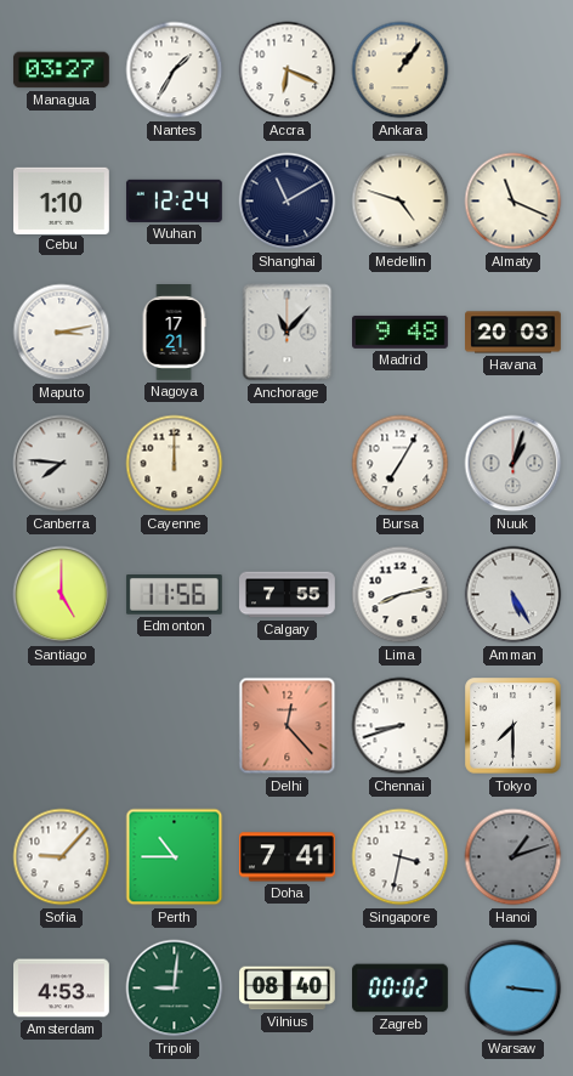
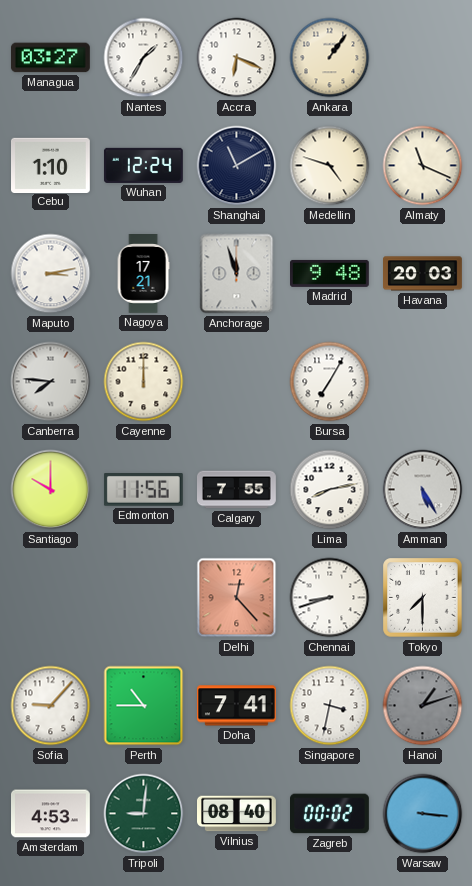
Anchorage: 11:07 -> 11:57
Nuuk: 1:03 -> none
Santiago: 5:00 -> 10:00
